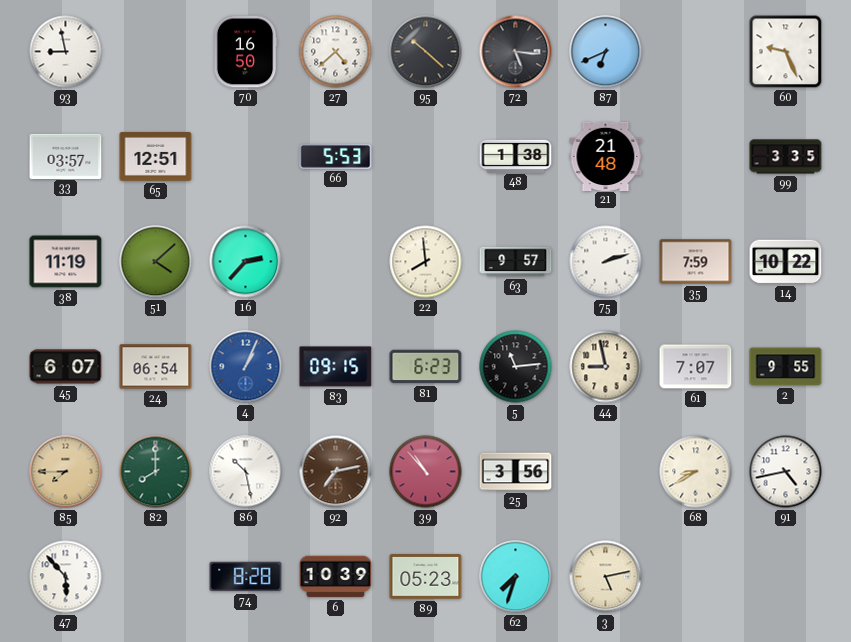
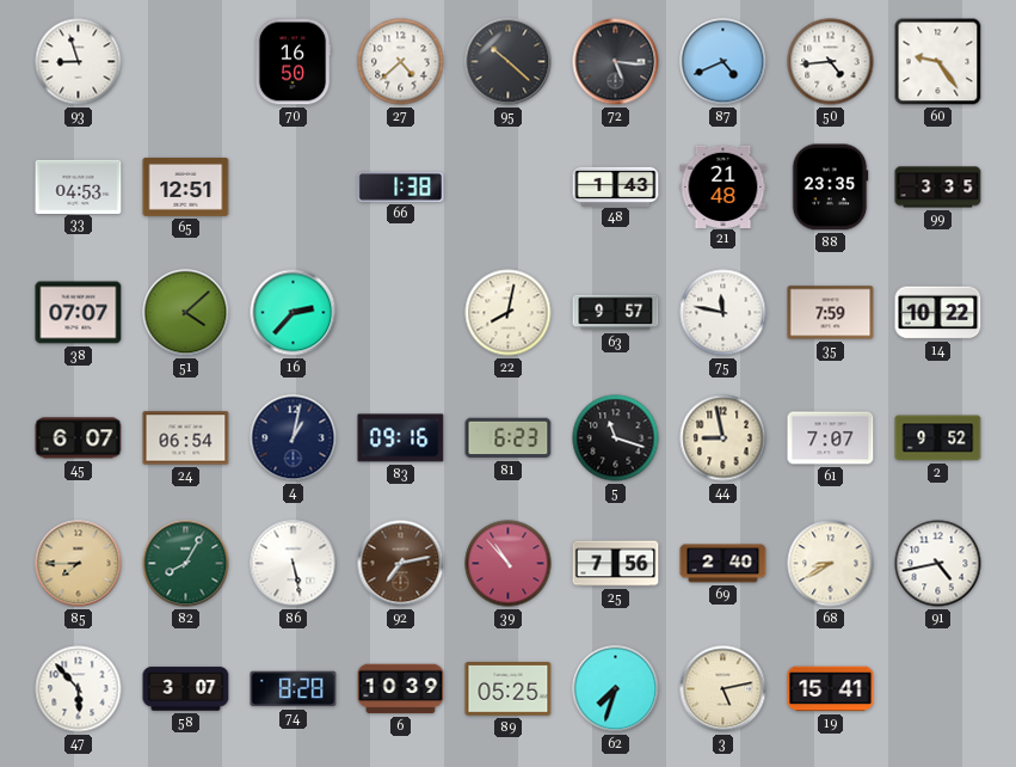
93: 8:58 -> 8:57
87: 6:41 -> 4:41
50: none -> 4:44
60: 9:26 -> 9:24
33: 03:57 -> 04:53
66: 5:53 -> 1:38
48: 1:38 -> 1:43
88: none -> 23:35
38: 11:19 -> 07:07
22: 7:59 -> 8:02
75: 2:12 -> 11:47
4: 1:04 -> 1:02
4 dial: blue -> navy
83: 09:15 -> 09:16
5: 11:14 -> 11:18
2: 9:55 -> 9:52
82: 8:00 -> 8:05
86: 10:28 -> 5:28
25: 3:56 -> 7:56
69: none -> 2:40
58: none -> 3:07
89: 05:23 -> 05:25
19: none -> 15:41
